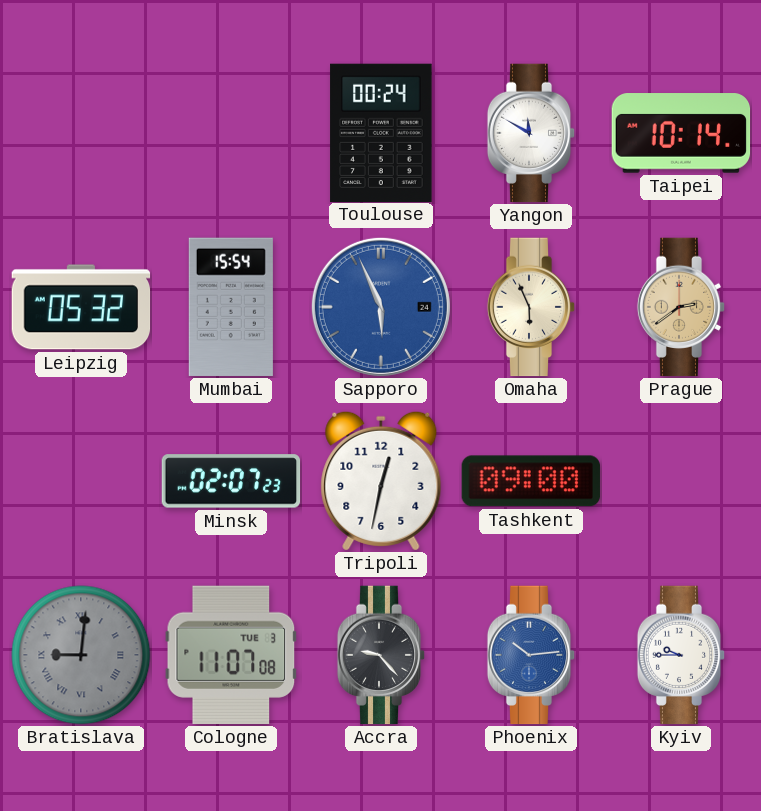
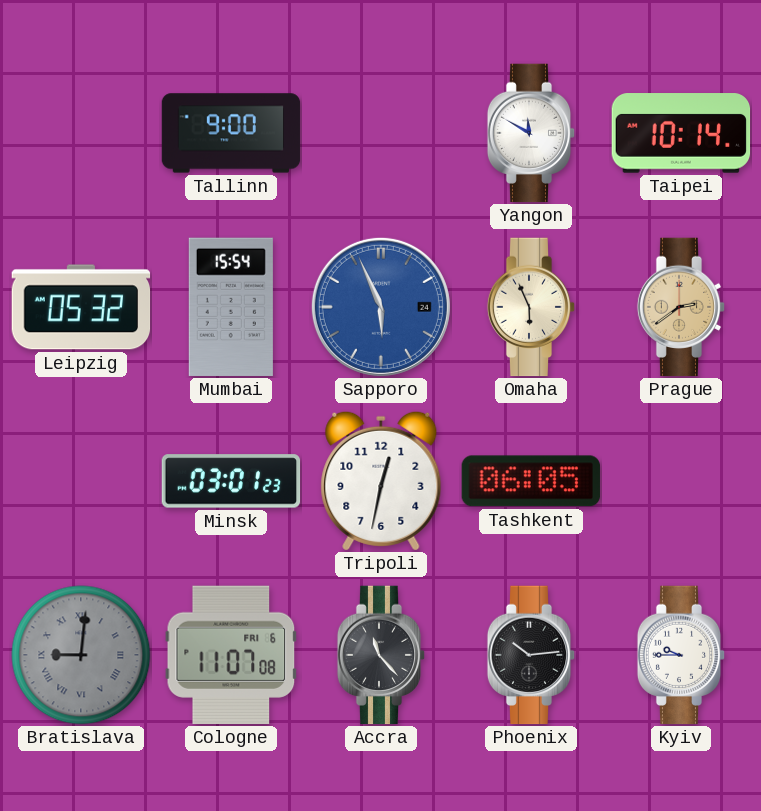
Tallinn: none -> 9:00
Toulouse: 00:24 -> none
Minsk: 02:07 -> 03:01
Tashkent: 09:00 -> 06:05
Cologne date: TUE 3 -> FRI 6
Accra: 9:23 -> 11:23
Phoenix dial: blue -> black
